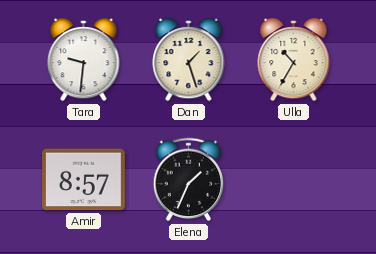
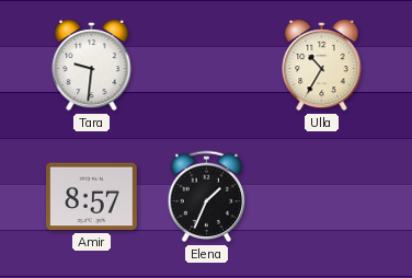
Dan: 1:27 -> none
